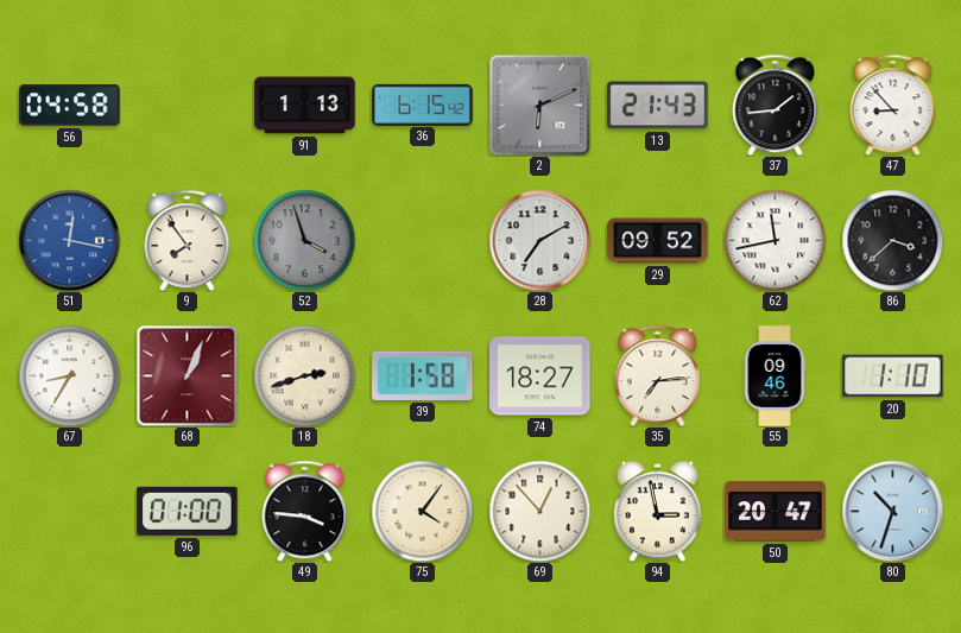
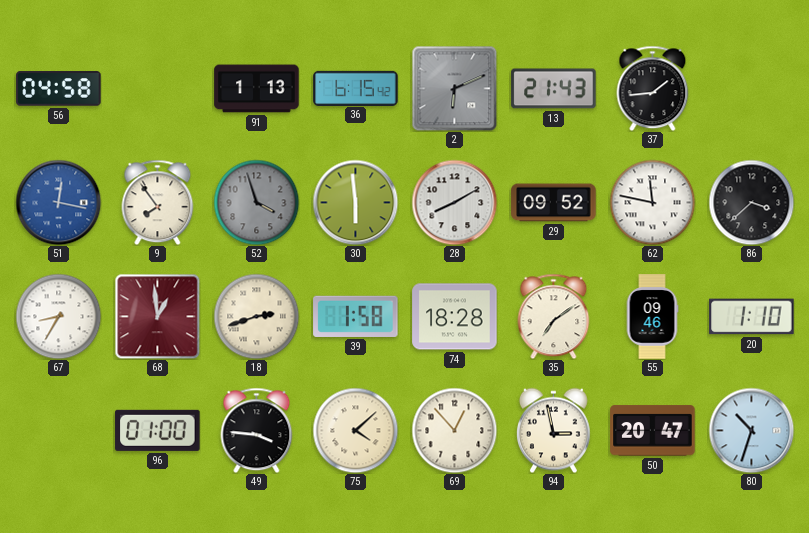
47: 8:53 -> none
30: none -> 5:59
28: 7:10 -> 8:10
62: 11:43 -> 11:47
68: 1:04 -> 12:59
74: 18:27 -> 18:28
35: 7:14 -> 7:09
75: 4:06 -> 4:08
